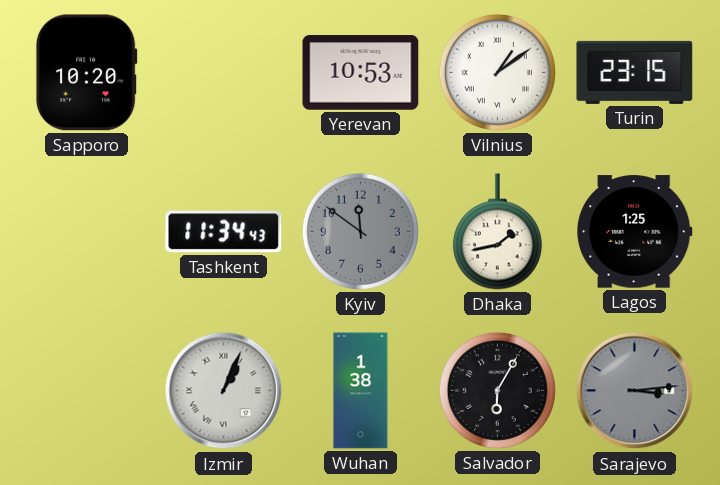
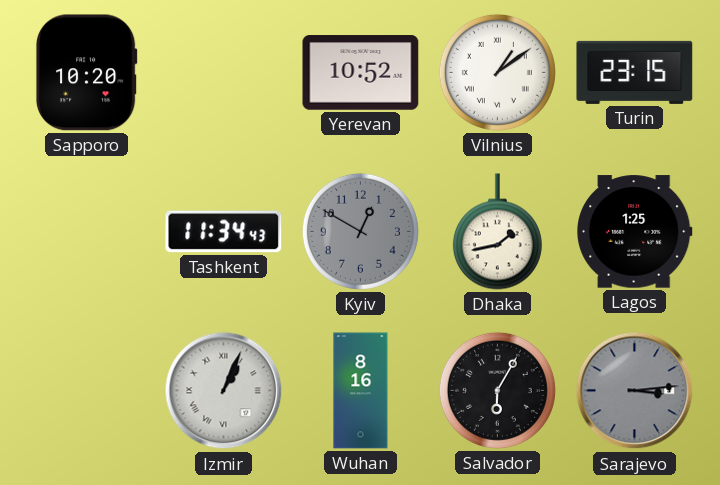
Yerevan: 10:53 -> 10:52
Kyiv: 11:51 -> 12:50
Wuhan: 1:38 -> 8:16
